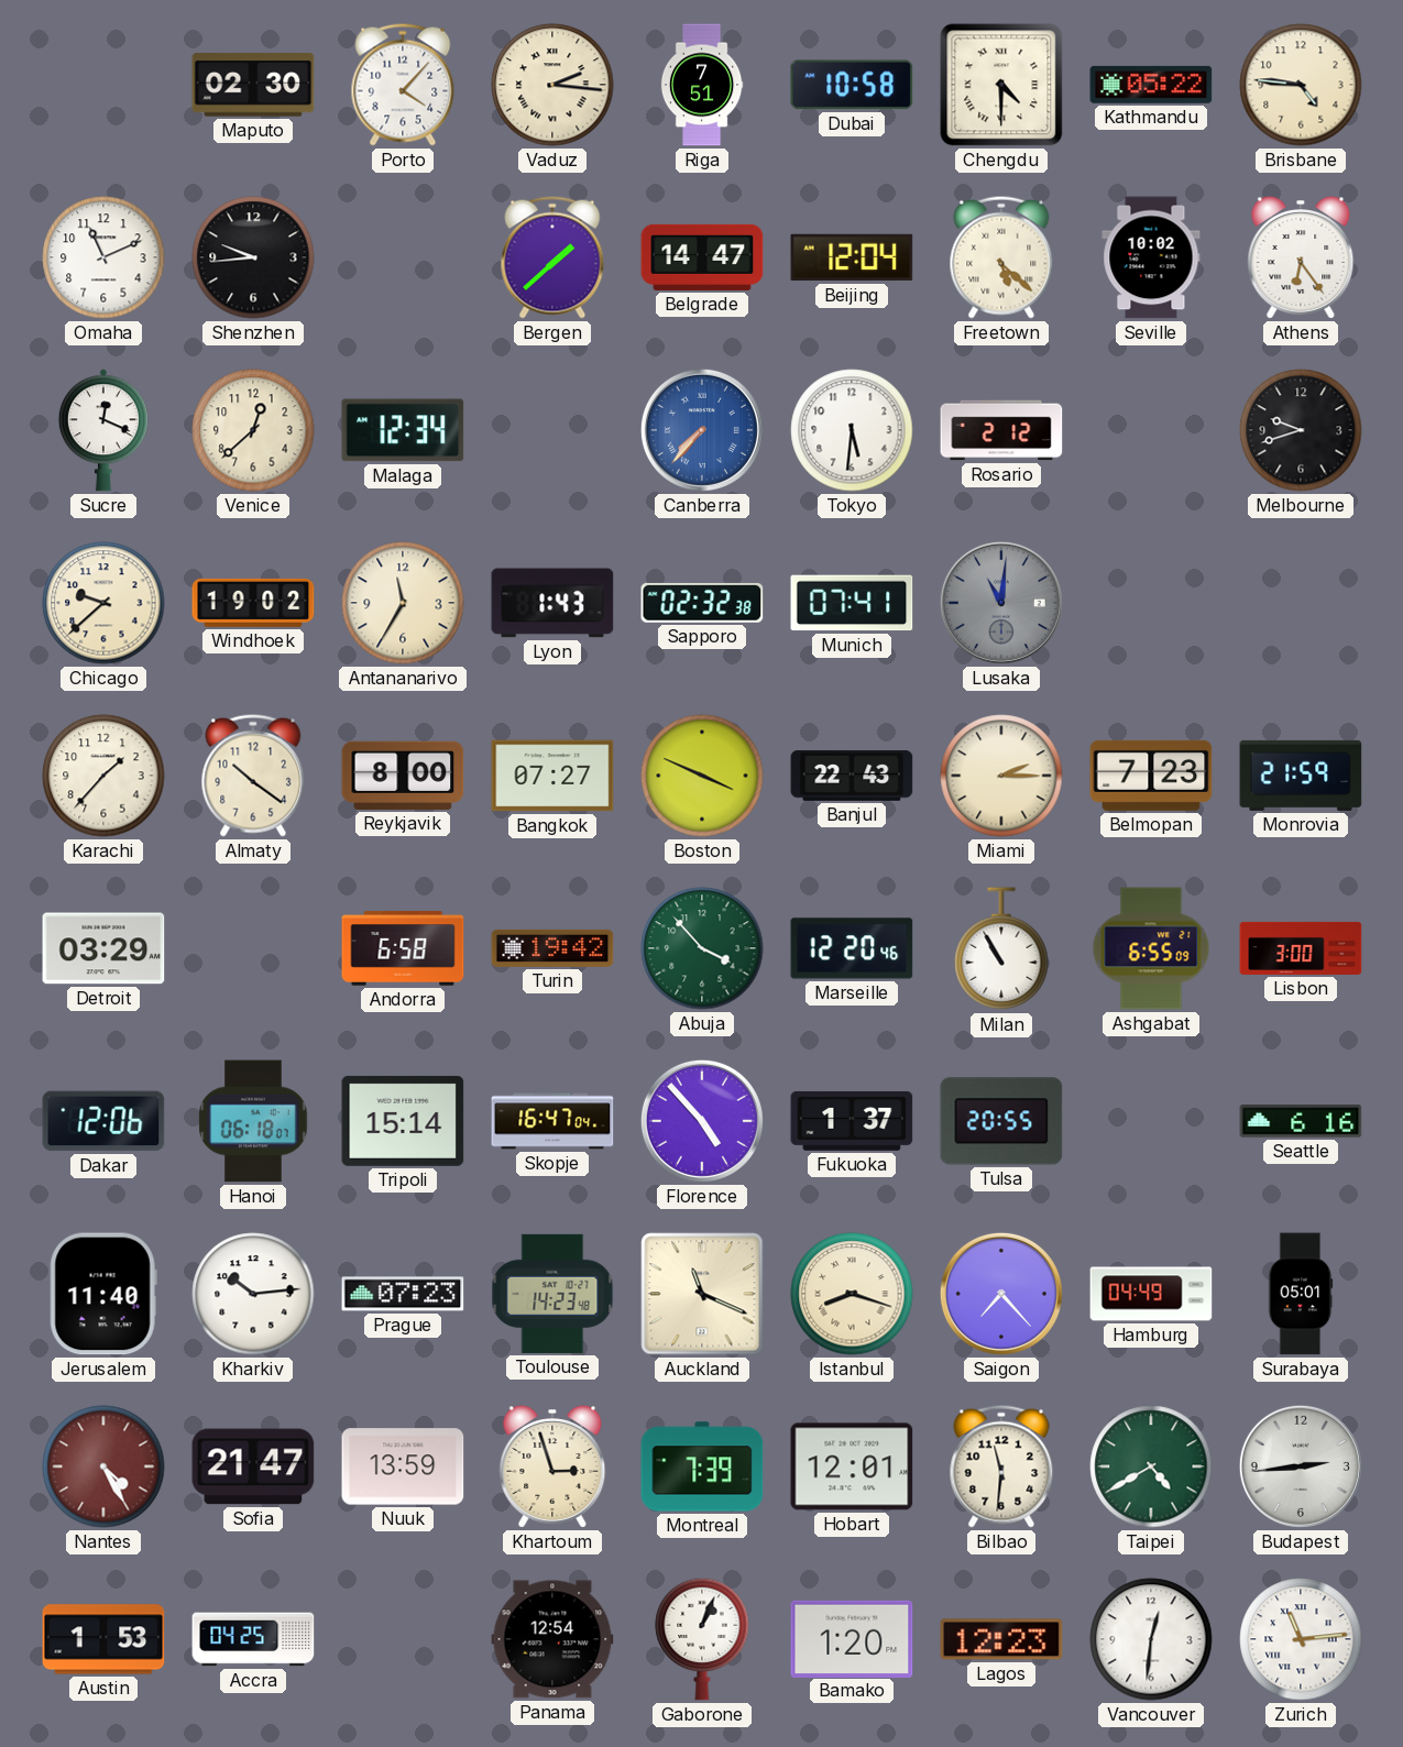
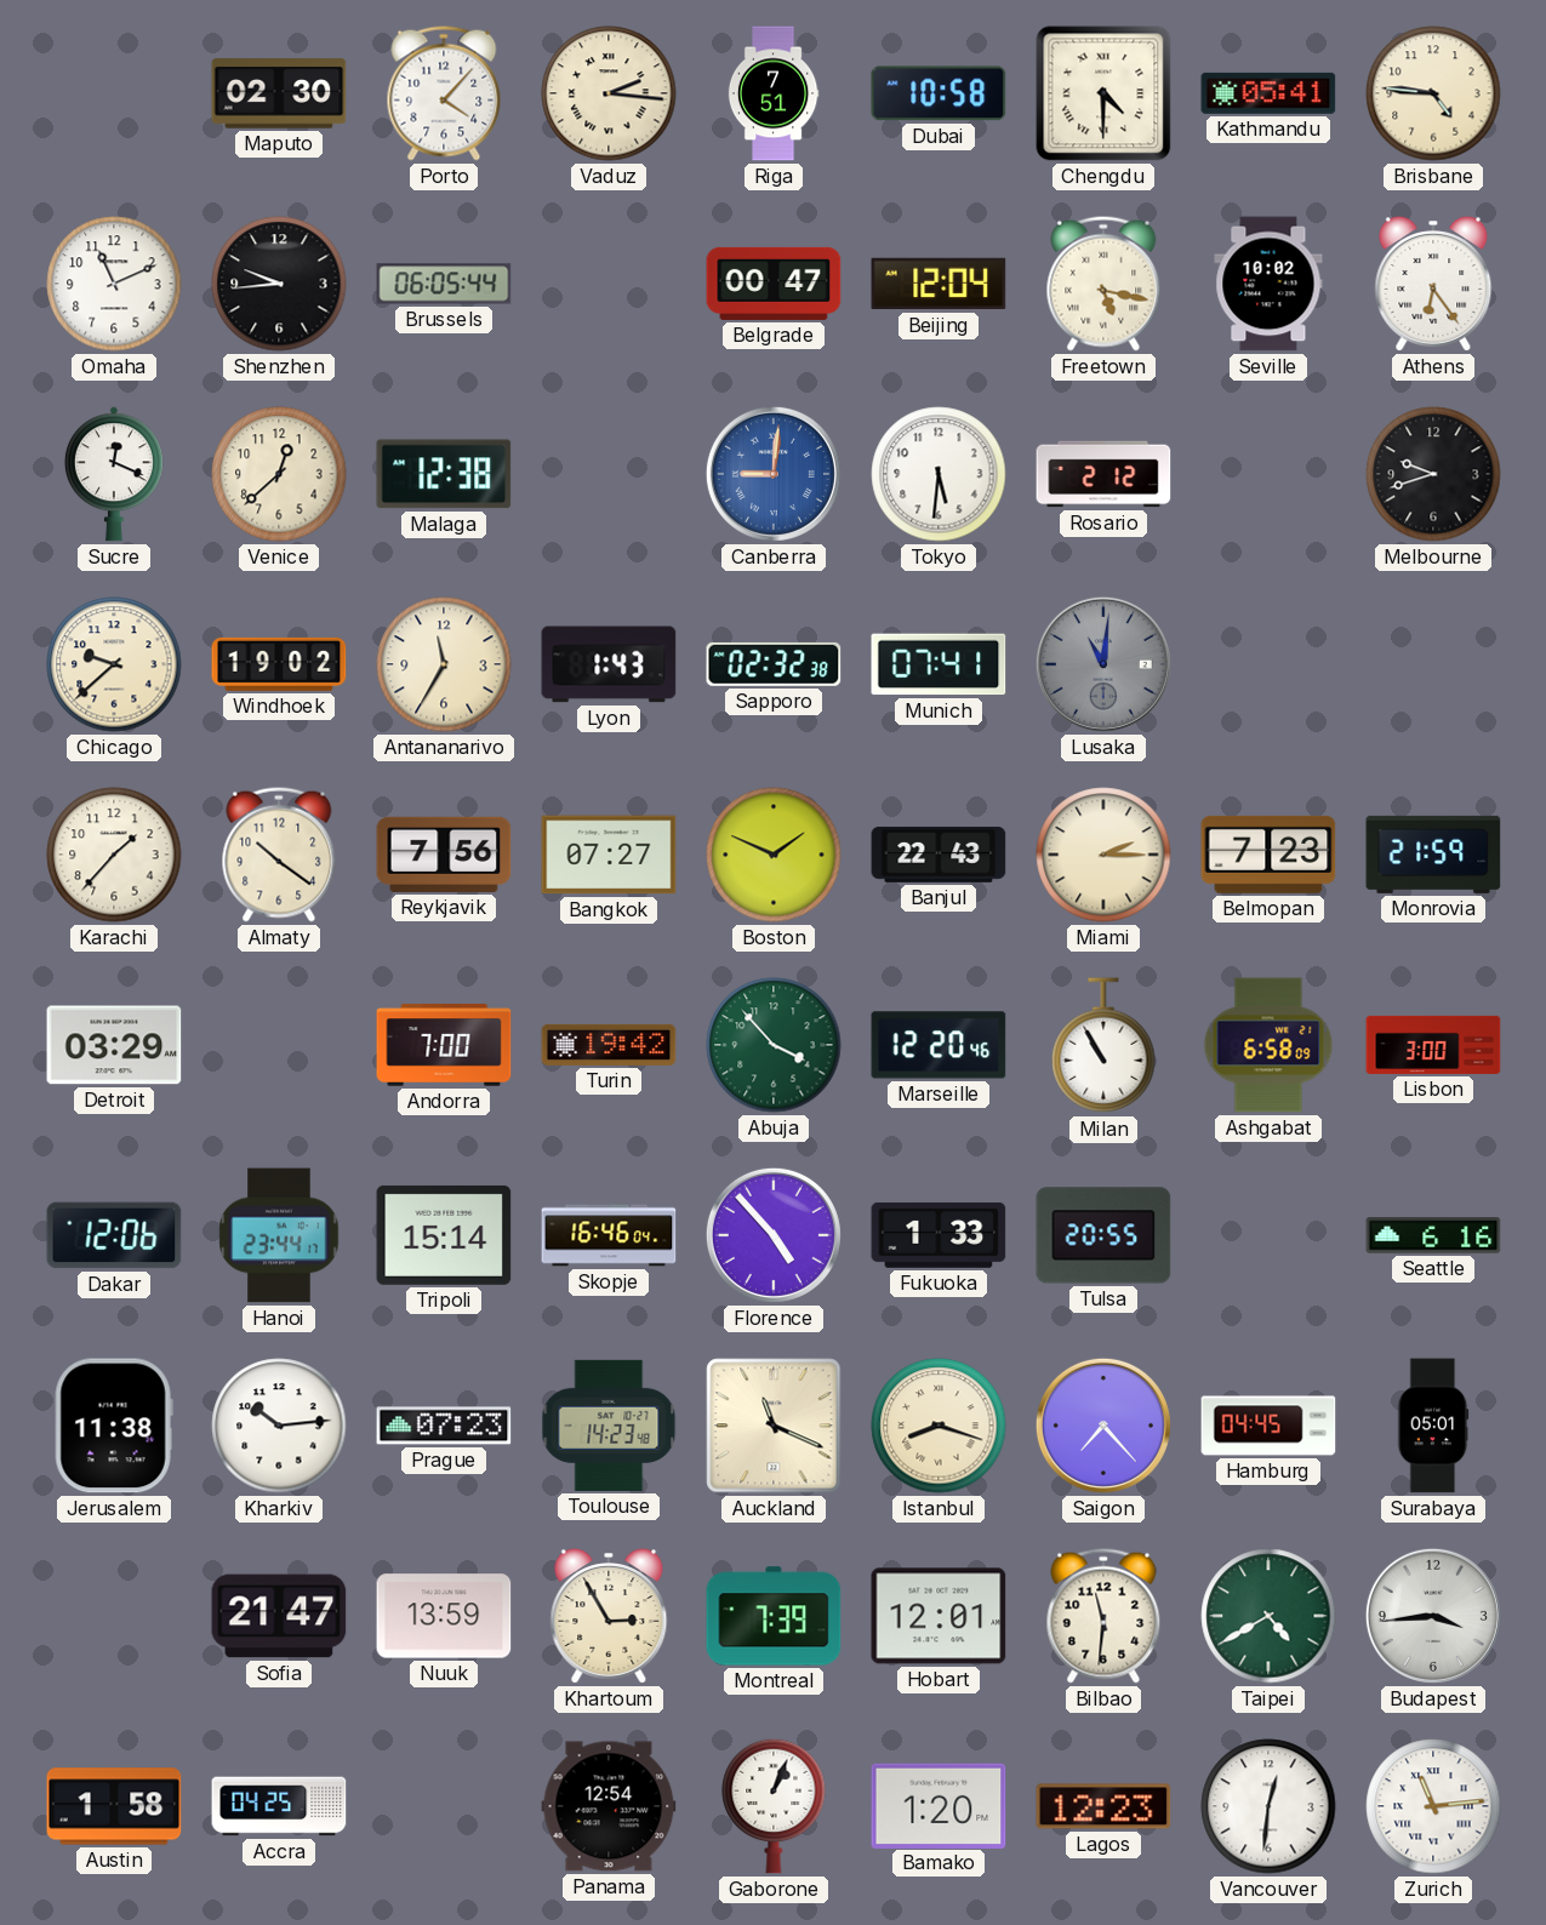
Kathmandu: 05:22 -> 05:41
Brussels: none -> 06:05
Bergen: 1:38 -> none
Belgrade: 14:47 -> 00:47
Freetown: 5:22 -> 5:17
Malaga: 12:34 -> 12:38
Canberra: 7:37 -> 9:01
Reykjavik: 8:00 -> 7:56
Boston: 3:49 -> 1:49
Andorra: 6:58 -> 7:00
Ashgabat: 6:55 -> 6:58
Hanoi: 06:18 -> 23:44
Skopje: 16:47 -> 16:46
Fukuoka: 1:37 -> 1:33
Jerusalem: 11:40 -> 11:38
Hamburg: 04:49 -> 04:45
Nantes: 4:25 -> none
Khartoum: 2:57 -> 2:55
Budapest: 2:44 -> 3:44
Austin: 1:53 -> 1:58
